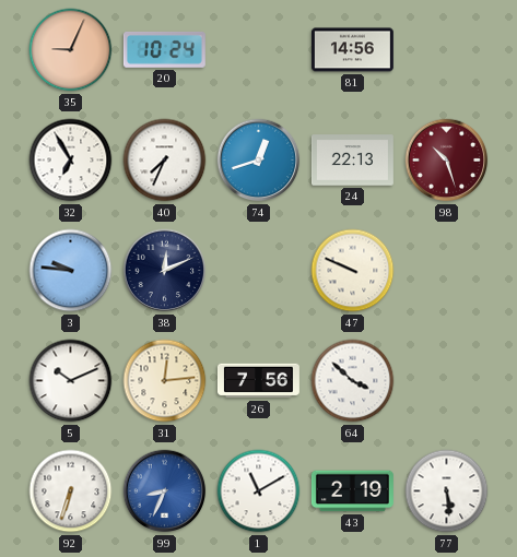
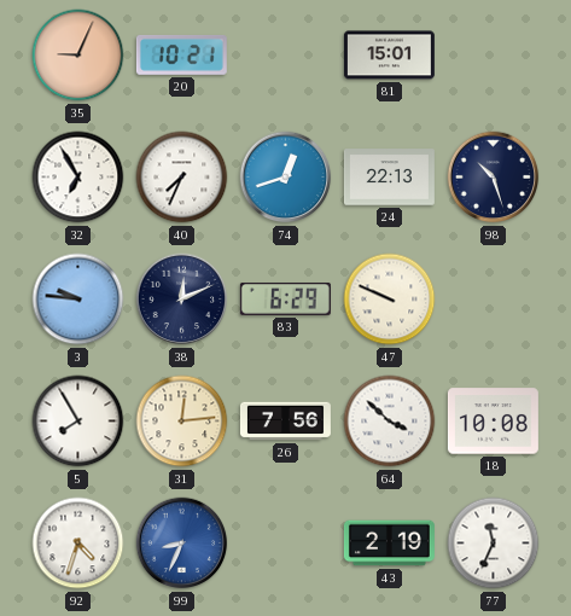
20: 10:24 -> 10:21
81: 14:56 -> 15:01
98 dial: burgundy -> navy
83: none -> 6:29
5: 10:11 -> 7:55
18: none -> 10:08
92: 6:33 -> 4:33
1: 11:10 -> none
77: 5:29 -> 11:34
